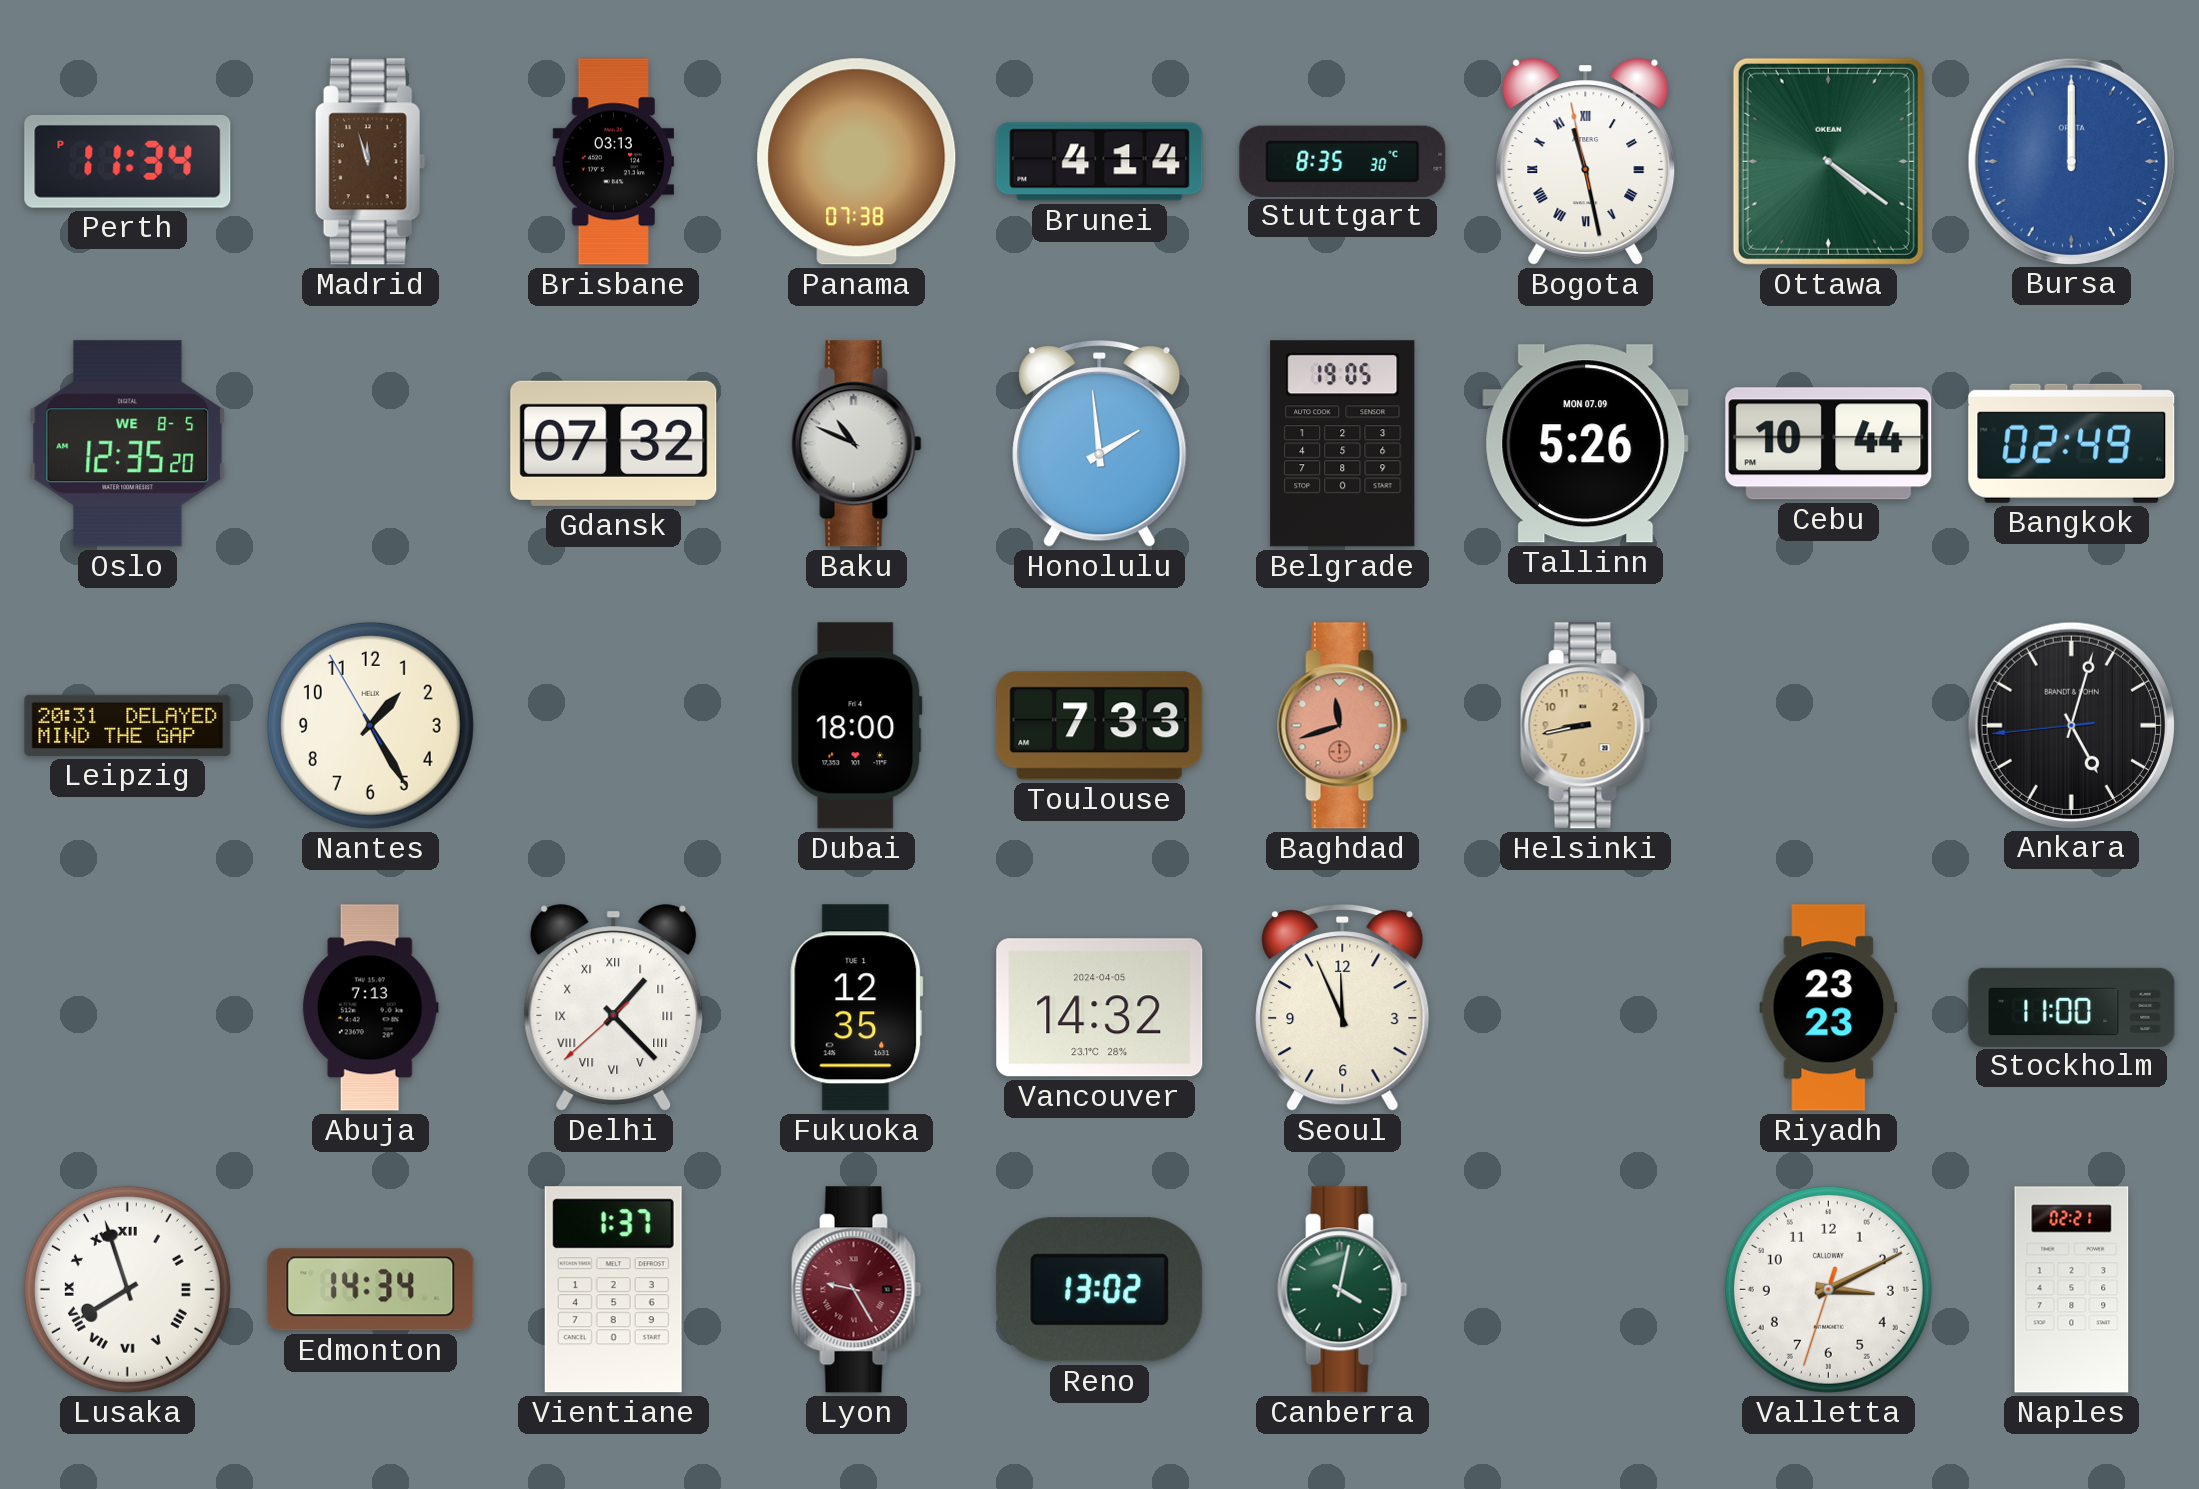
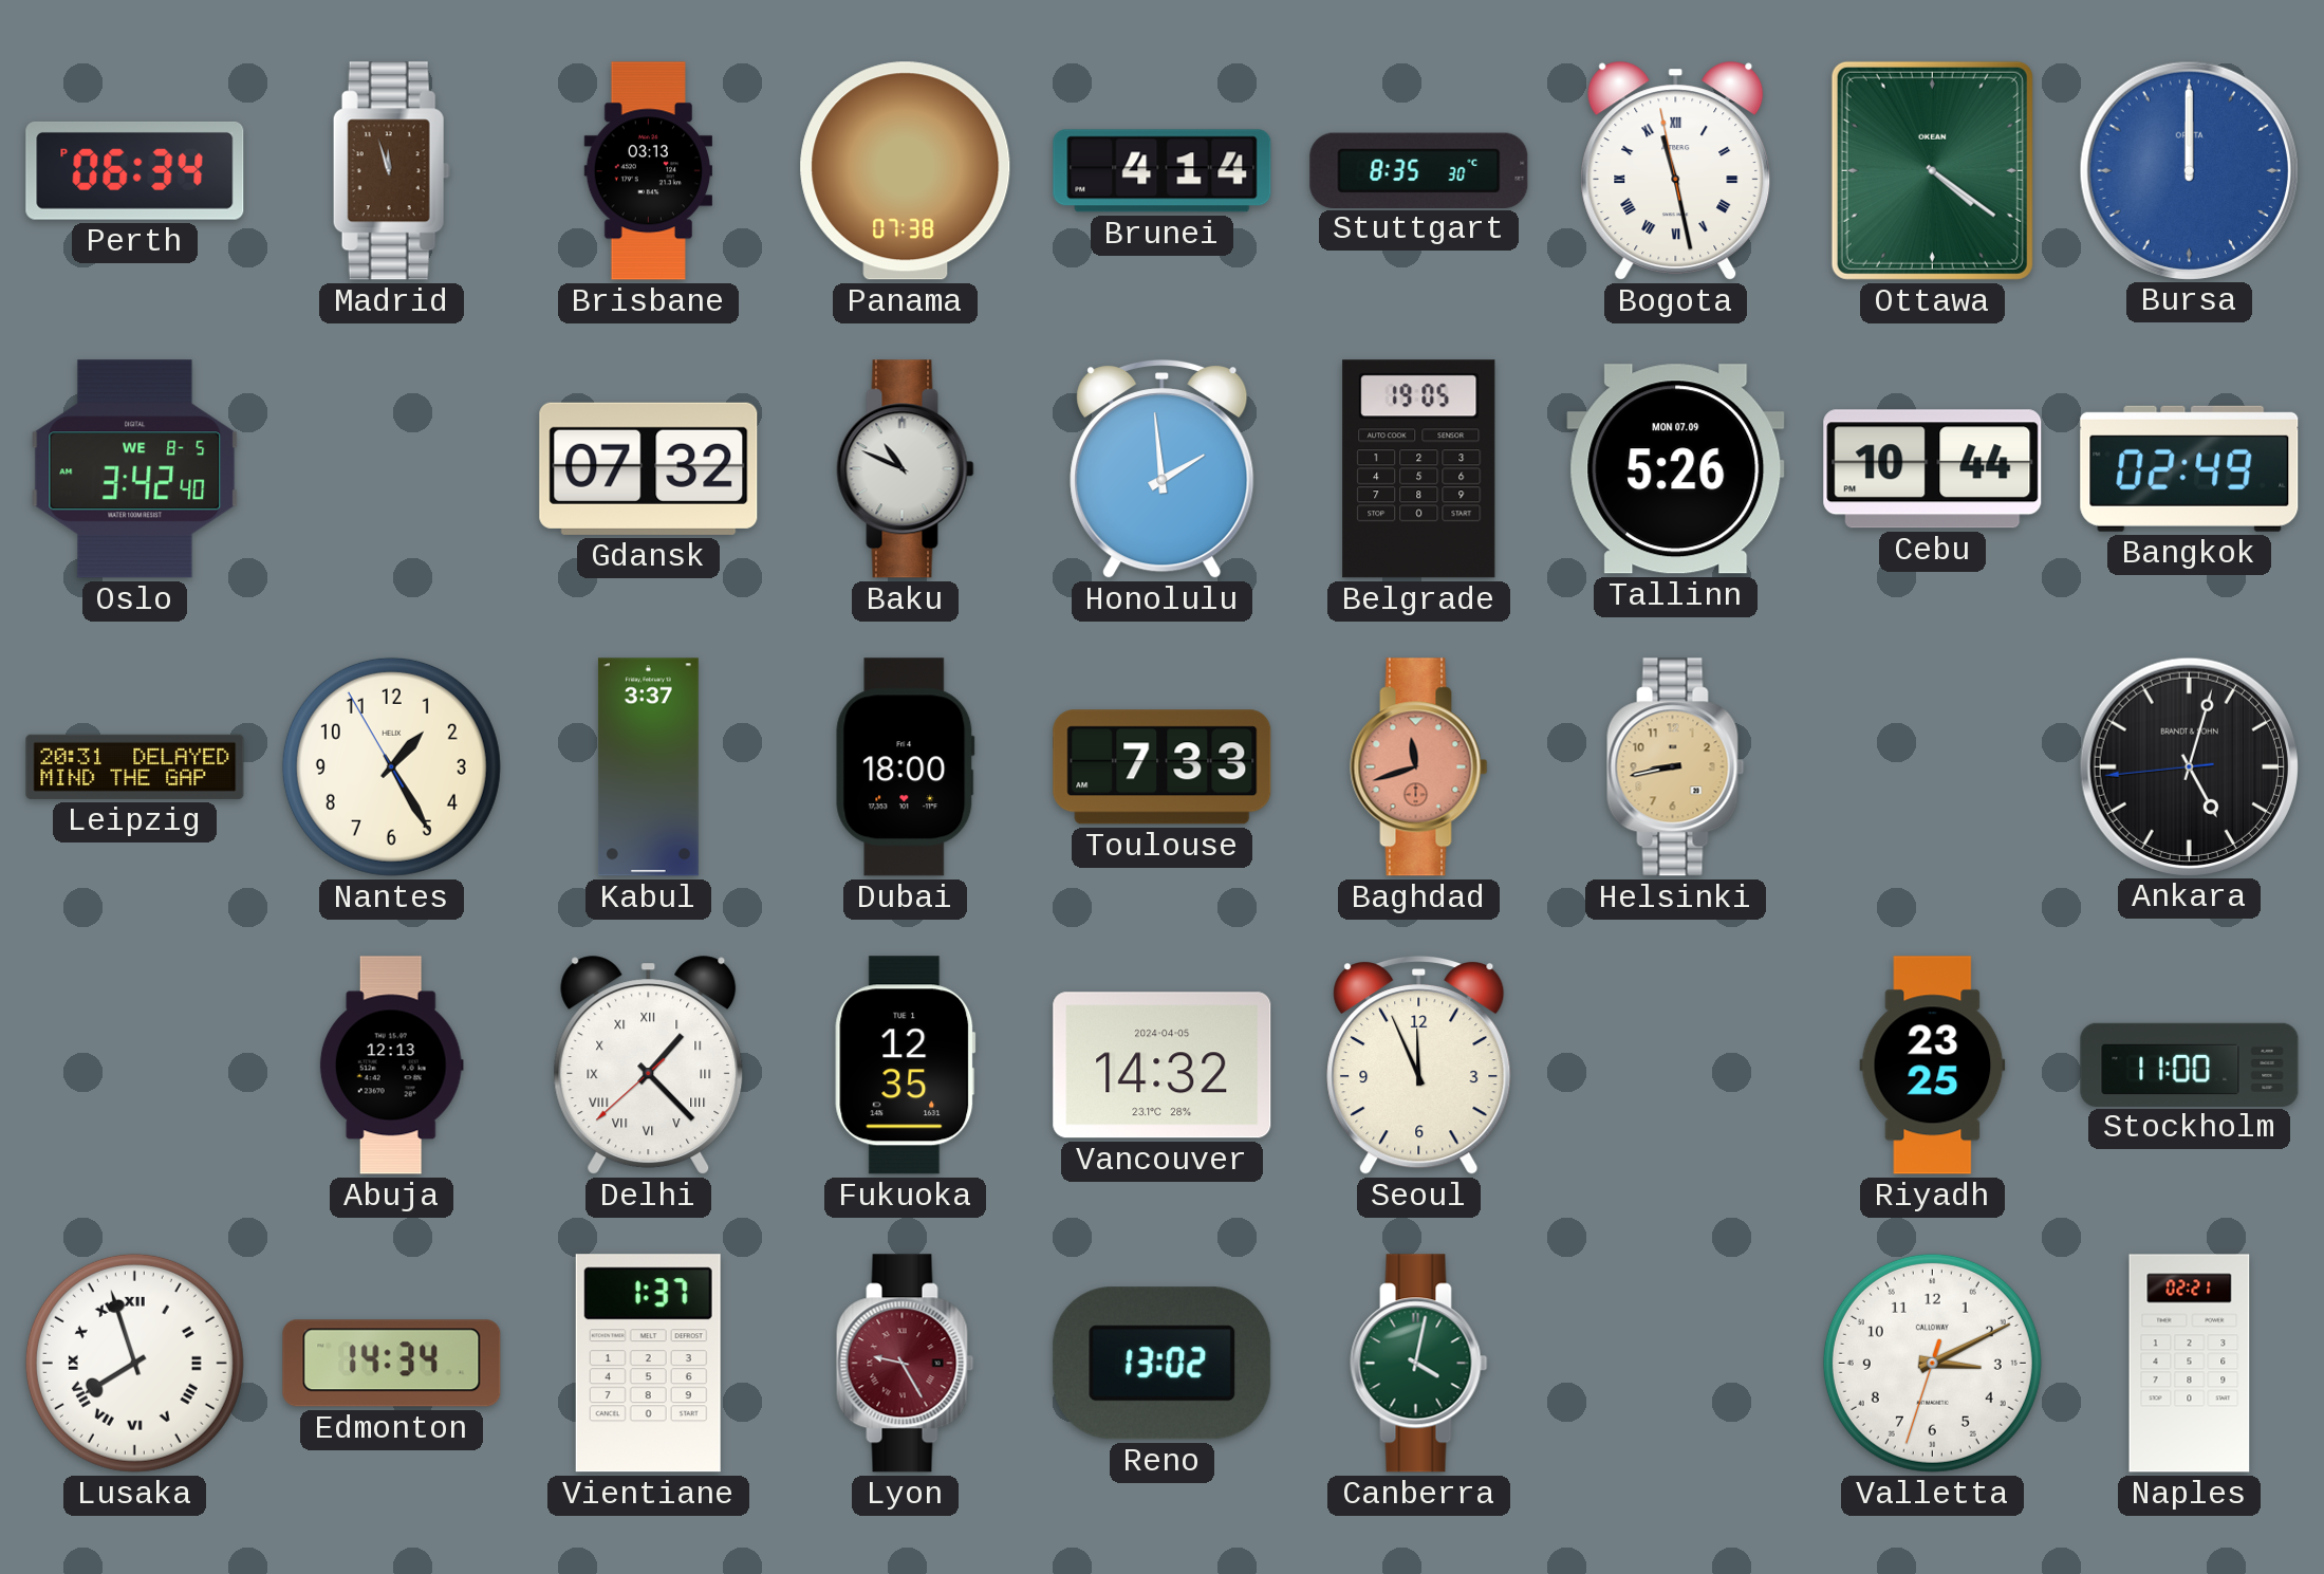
Perth: 11:34 -> 06:34
Oslo: 12:35 -> 3:42
Kabul: none -> 3:37
Abuja: 7:13 -> 12:13
Riyadh: 23:23 -> 23:25
